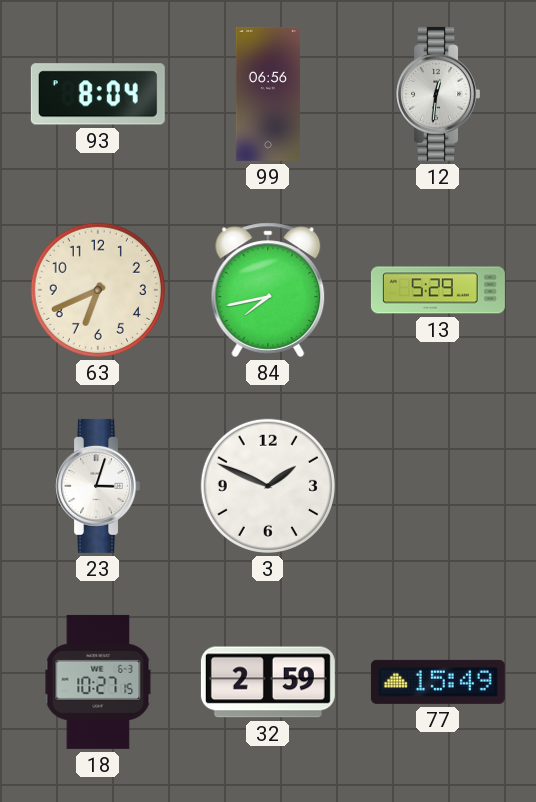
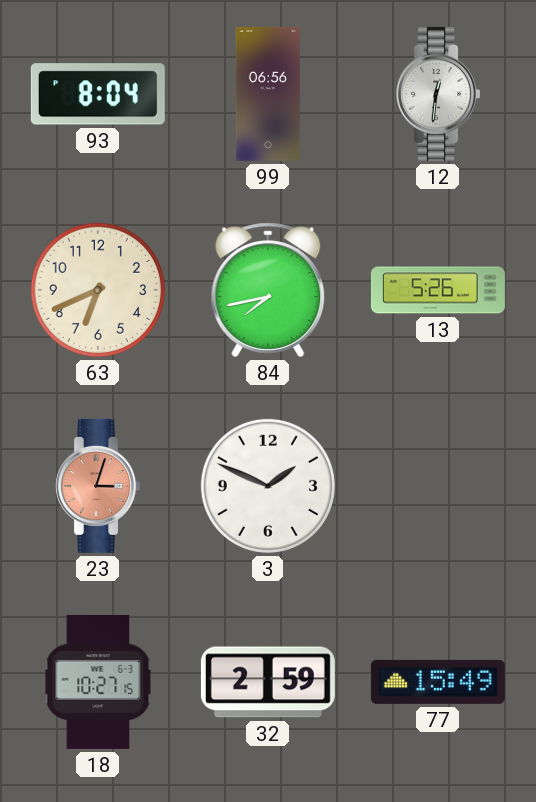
13: 5:29 -> 5:26
23 dial: white -> salmon
